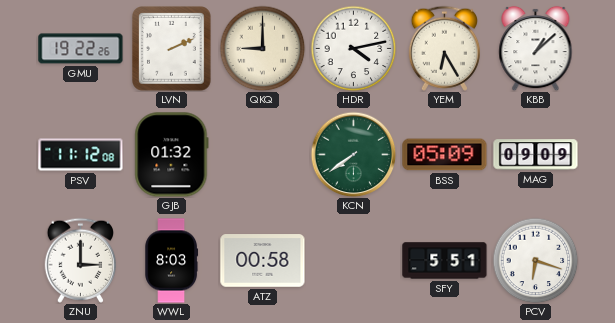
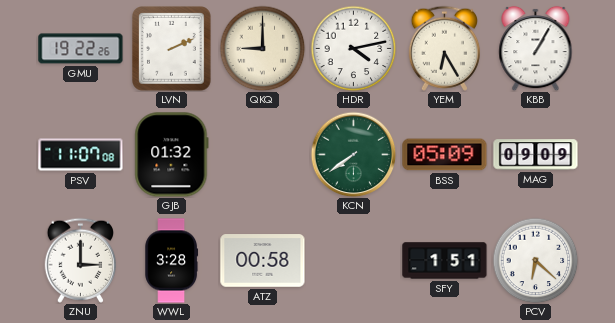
KBB: 1:08 -> 1:05
PSV: 11:12 -> 11:07
WWL: 8:03 -> 3:28
SFY: 5:51 -> 1:51
PCV: 6:18 -> 6:22
